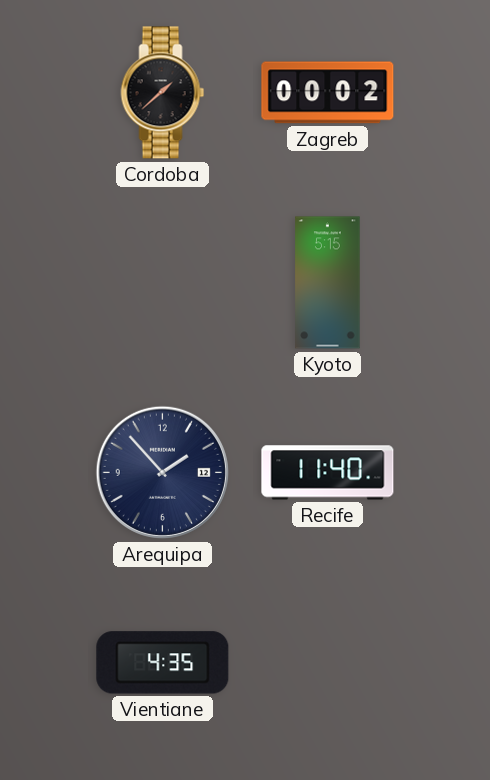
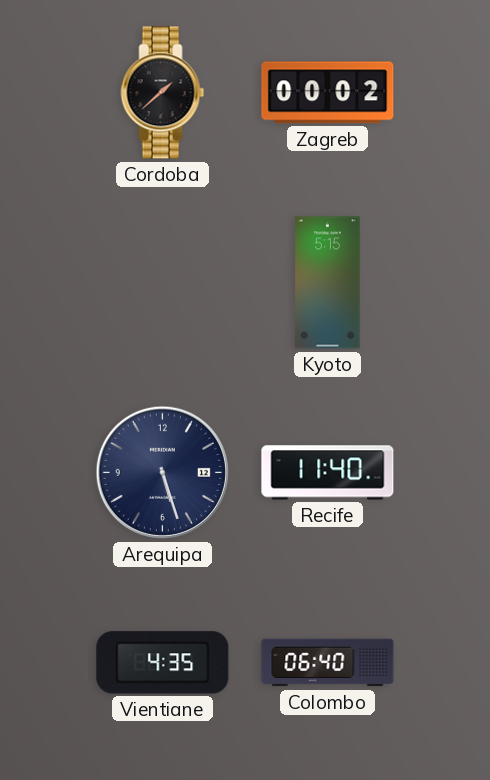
Arequipa: 1:53 -> 5:27
Colombo: none -> 06:40
